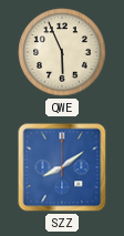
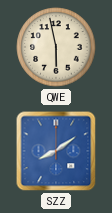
QWE: 5:56 -> 5:58
